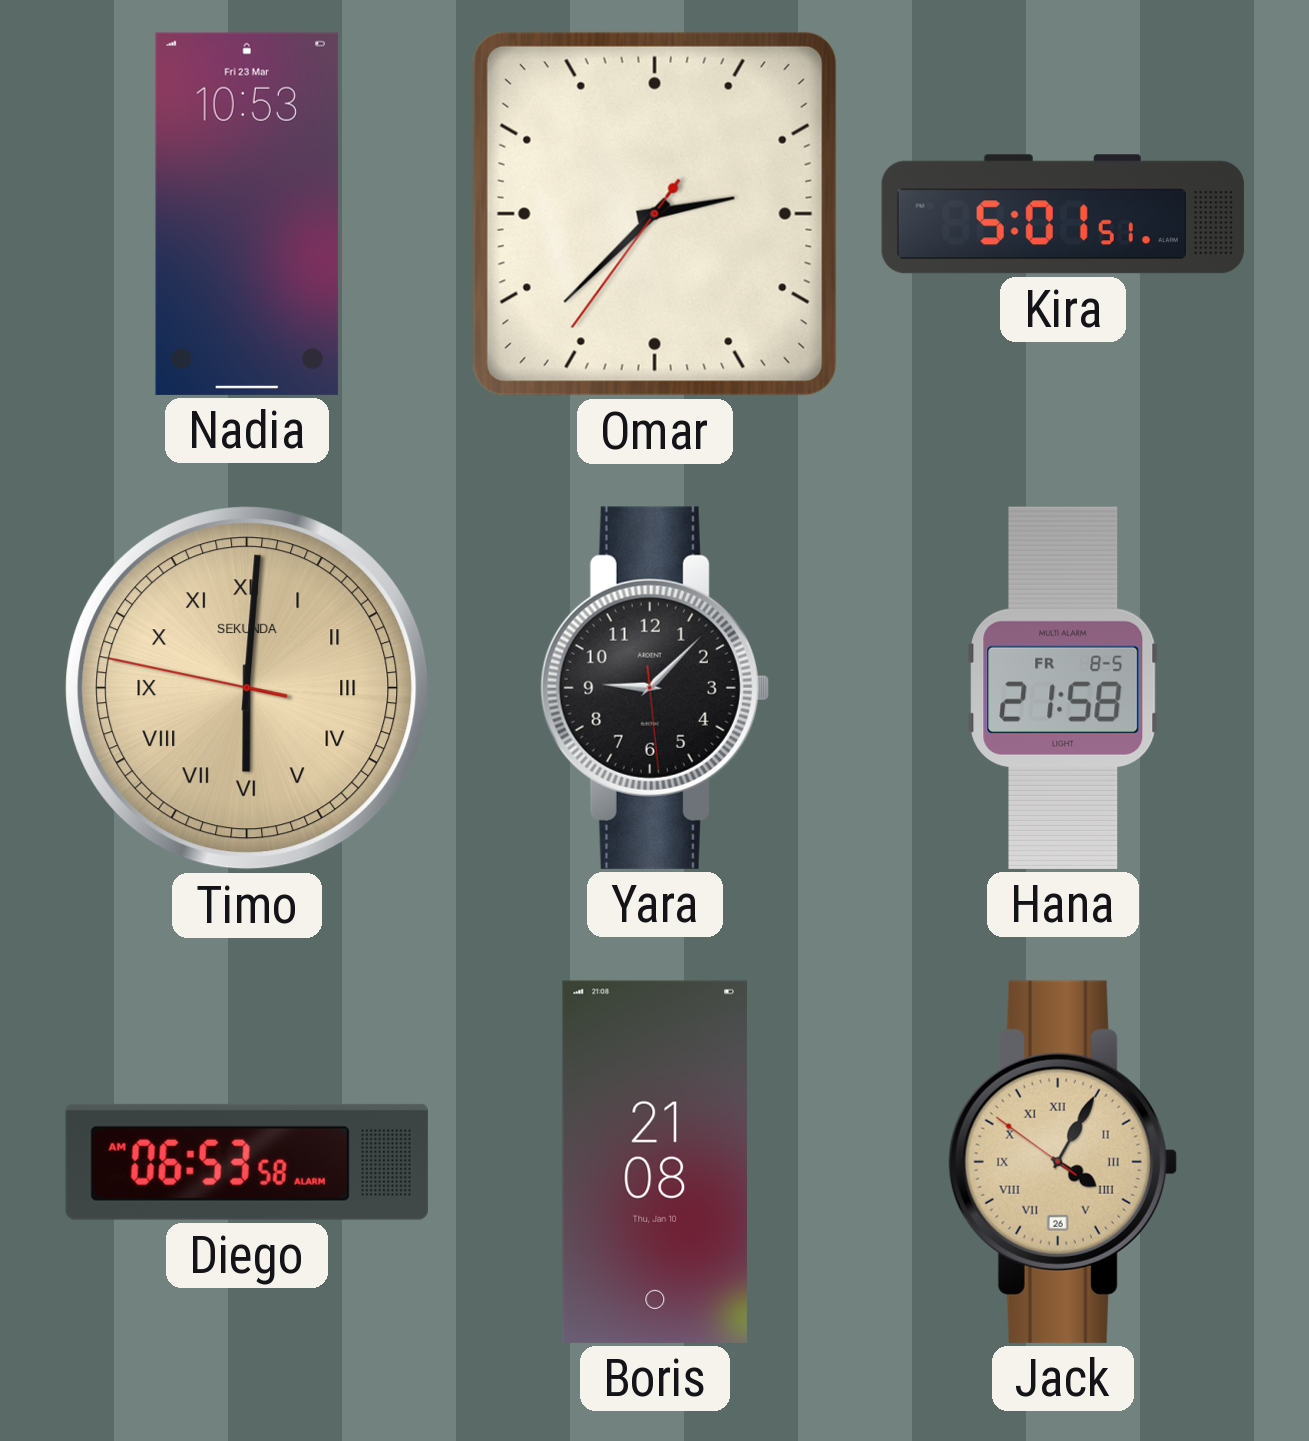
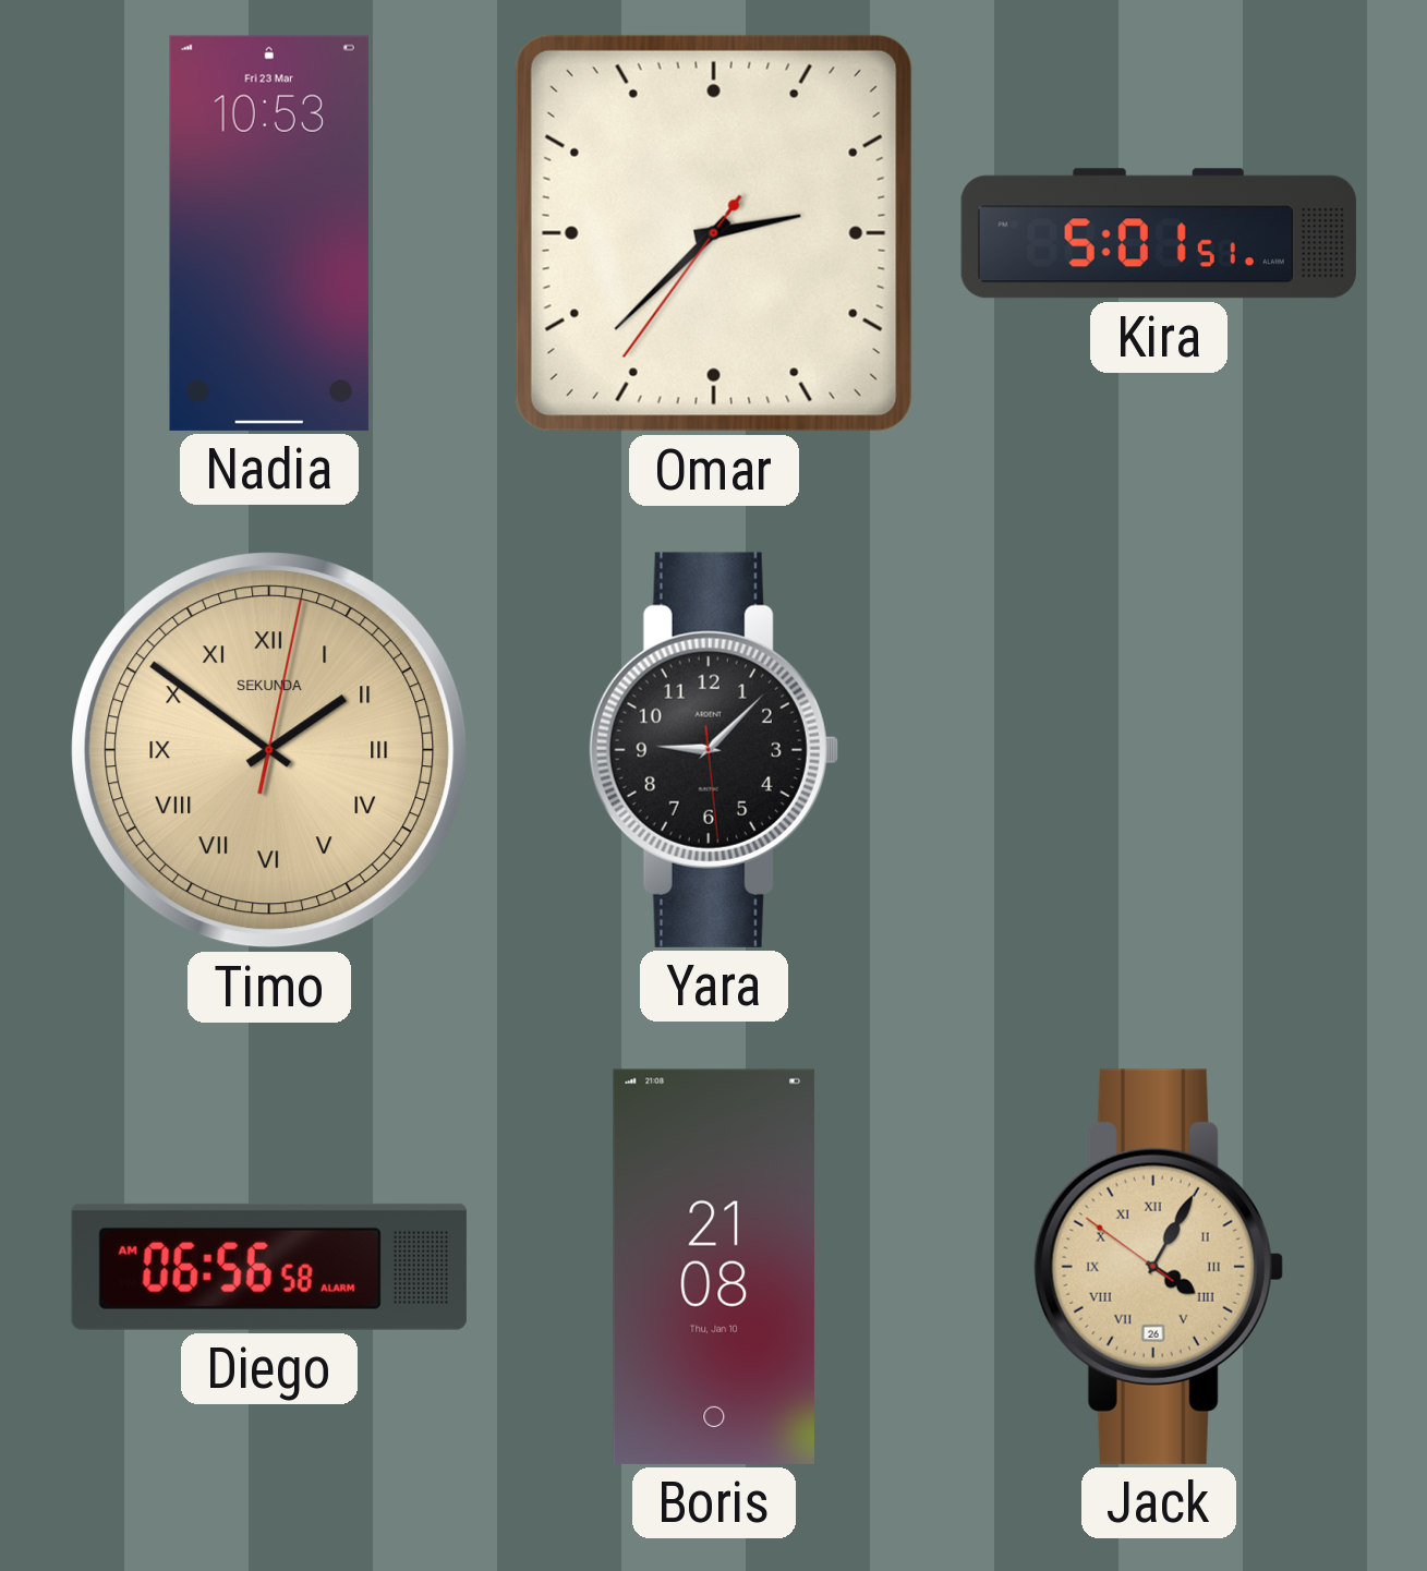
Timo: 6:00 -> 1:51
Hana: 21:58 -> none
Diego: 06:53 -> 06:56
